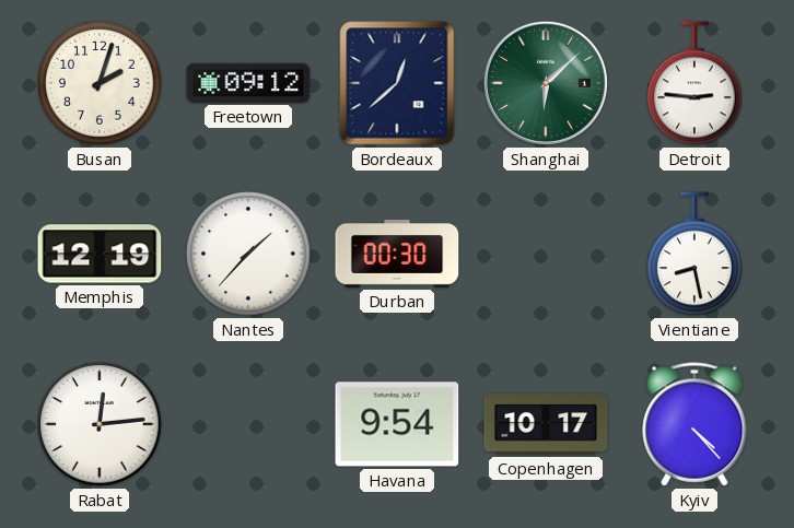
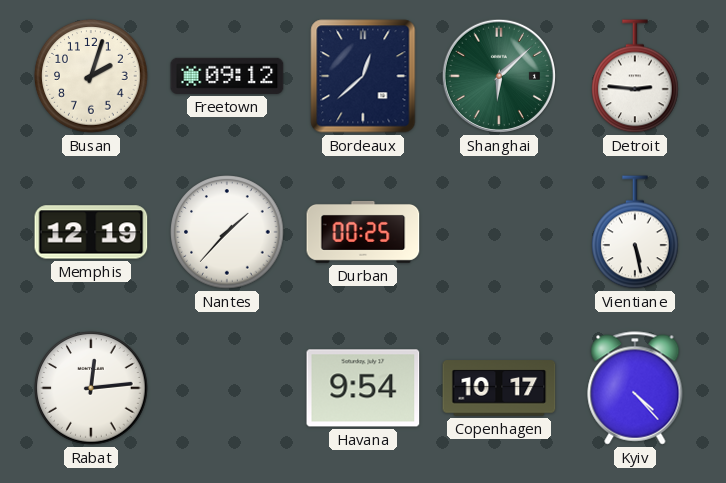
Durban: 00:30 -> 00:25
Vientiane: 8:28 -> 5:28
